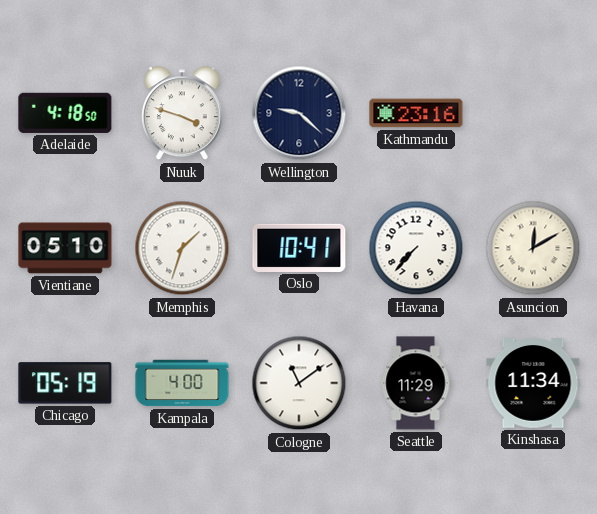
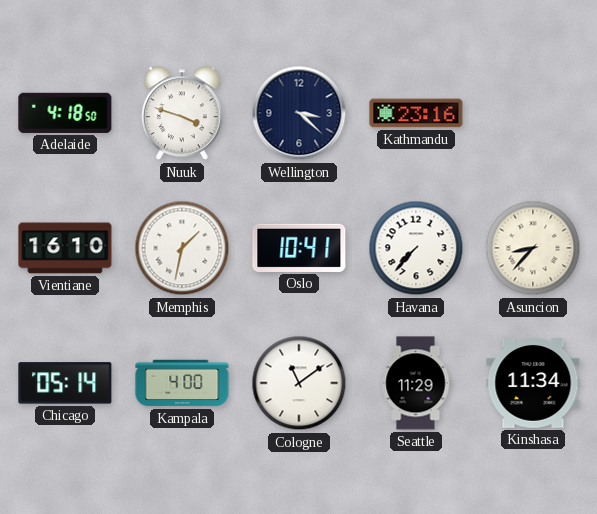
Wellington: 9:22 -> 3:22
Vientiane: 05:10 -> 16:10
Memphis: 1:33 -> 1:32
Asuncion: 12:10 -> 8:37
Chicago: 05:19 -> 05:14
